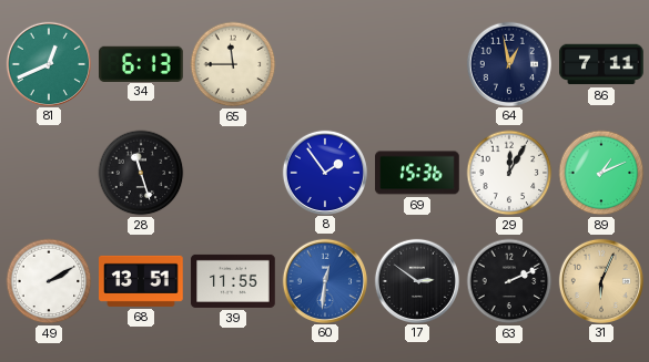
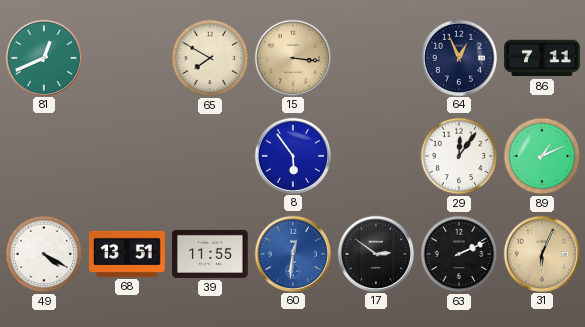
34: 6:13 -> none
65: 11:45 -> 7:50
15: none -> 3:16
64: 12:58 -> 12:56
28: 11:27 -> none
8: 1:54 -> 5:54
69: 15:36 -> none
29: 12:05 -> 12:06
49: 2:10 -> 4:20
